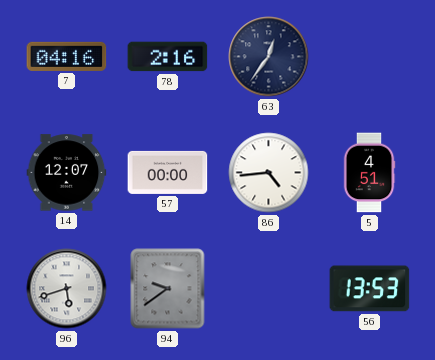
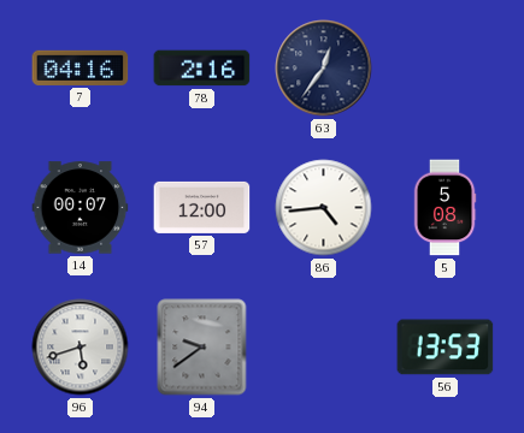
14: 12:07 -> 00:07
57: 00:00 -> 12:00
5: 4:51 -> 5:08
